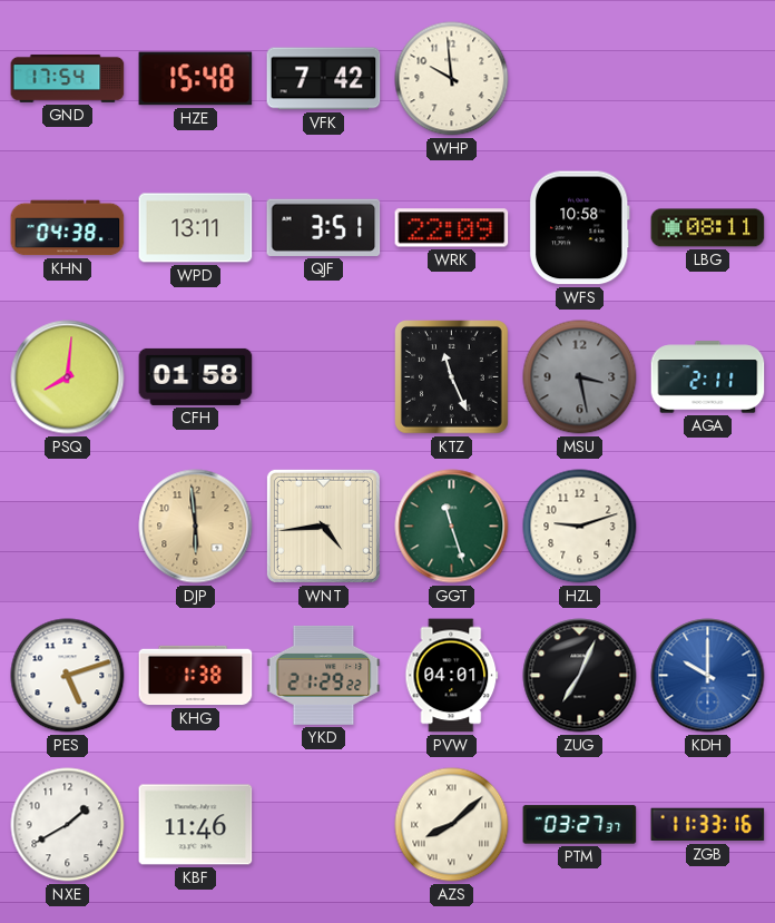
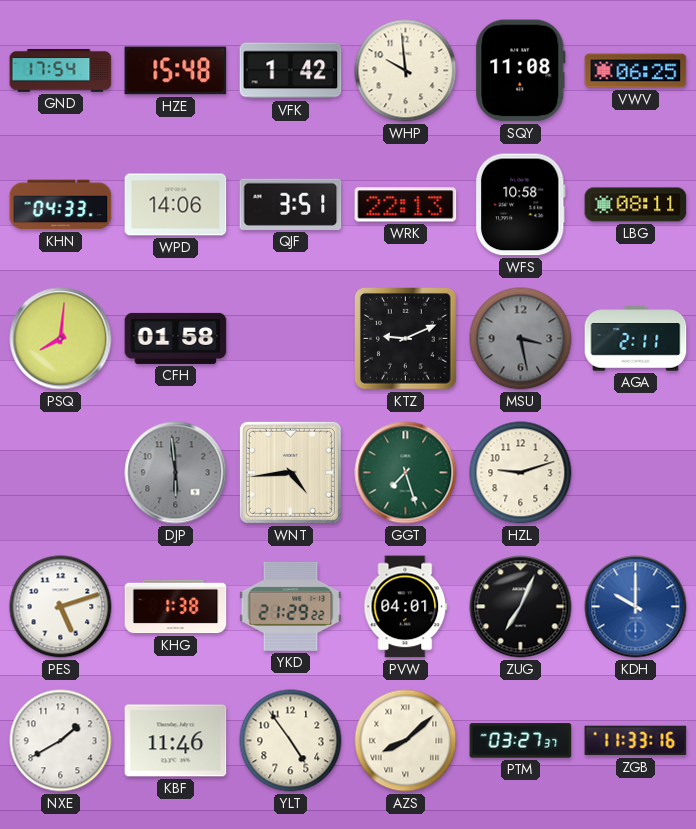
VFK: 7:42 -> 1:42
SQY: none -> 11:08
VWV: none -> 06:25
KHN: 04:38 -> 04:33
WPD: 13:11 -> 14:06
WRK: 22:09 -> 22:13
KTZ: 11:26 -> 9:11
DJP dial: champagne -> grey
GGT: 11:27 -> 7:27
YLT: none -> 4:54
